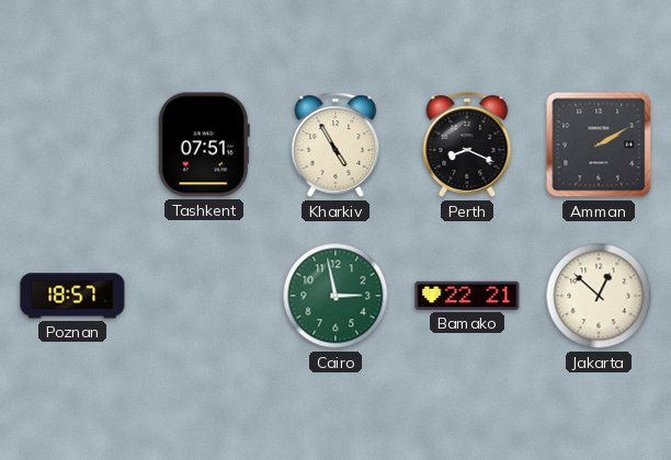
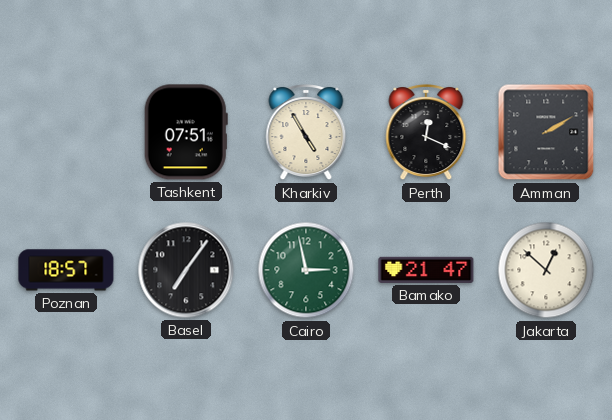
Perth: 8:19 -> 12:19
Basel: none -> 7:06
Bamako: 22:21 -> 21:47
